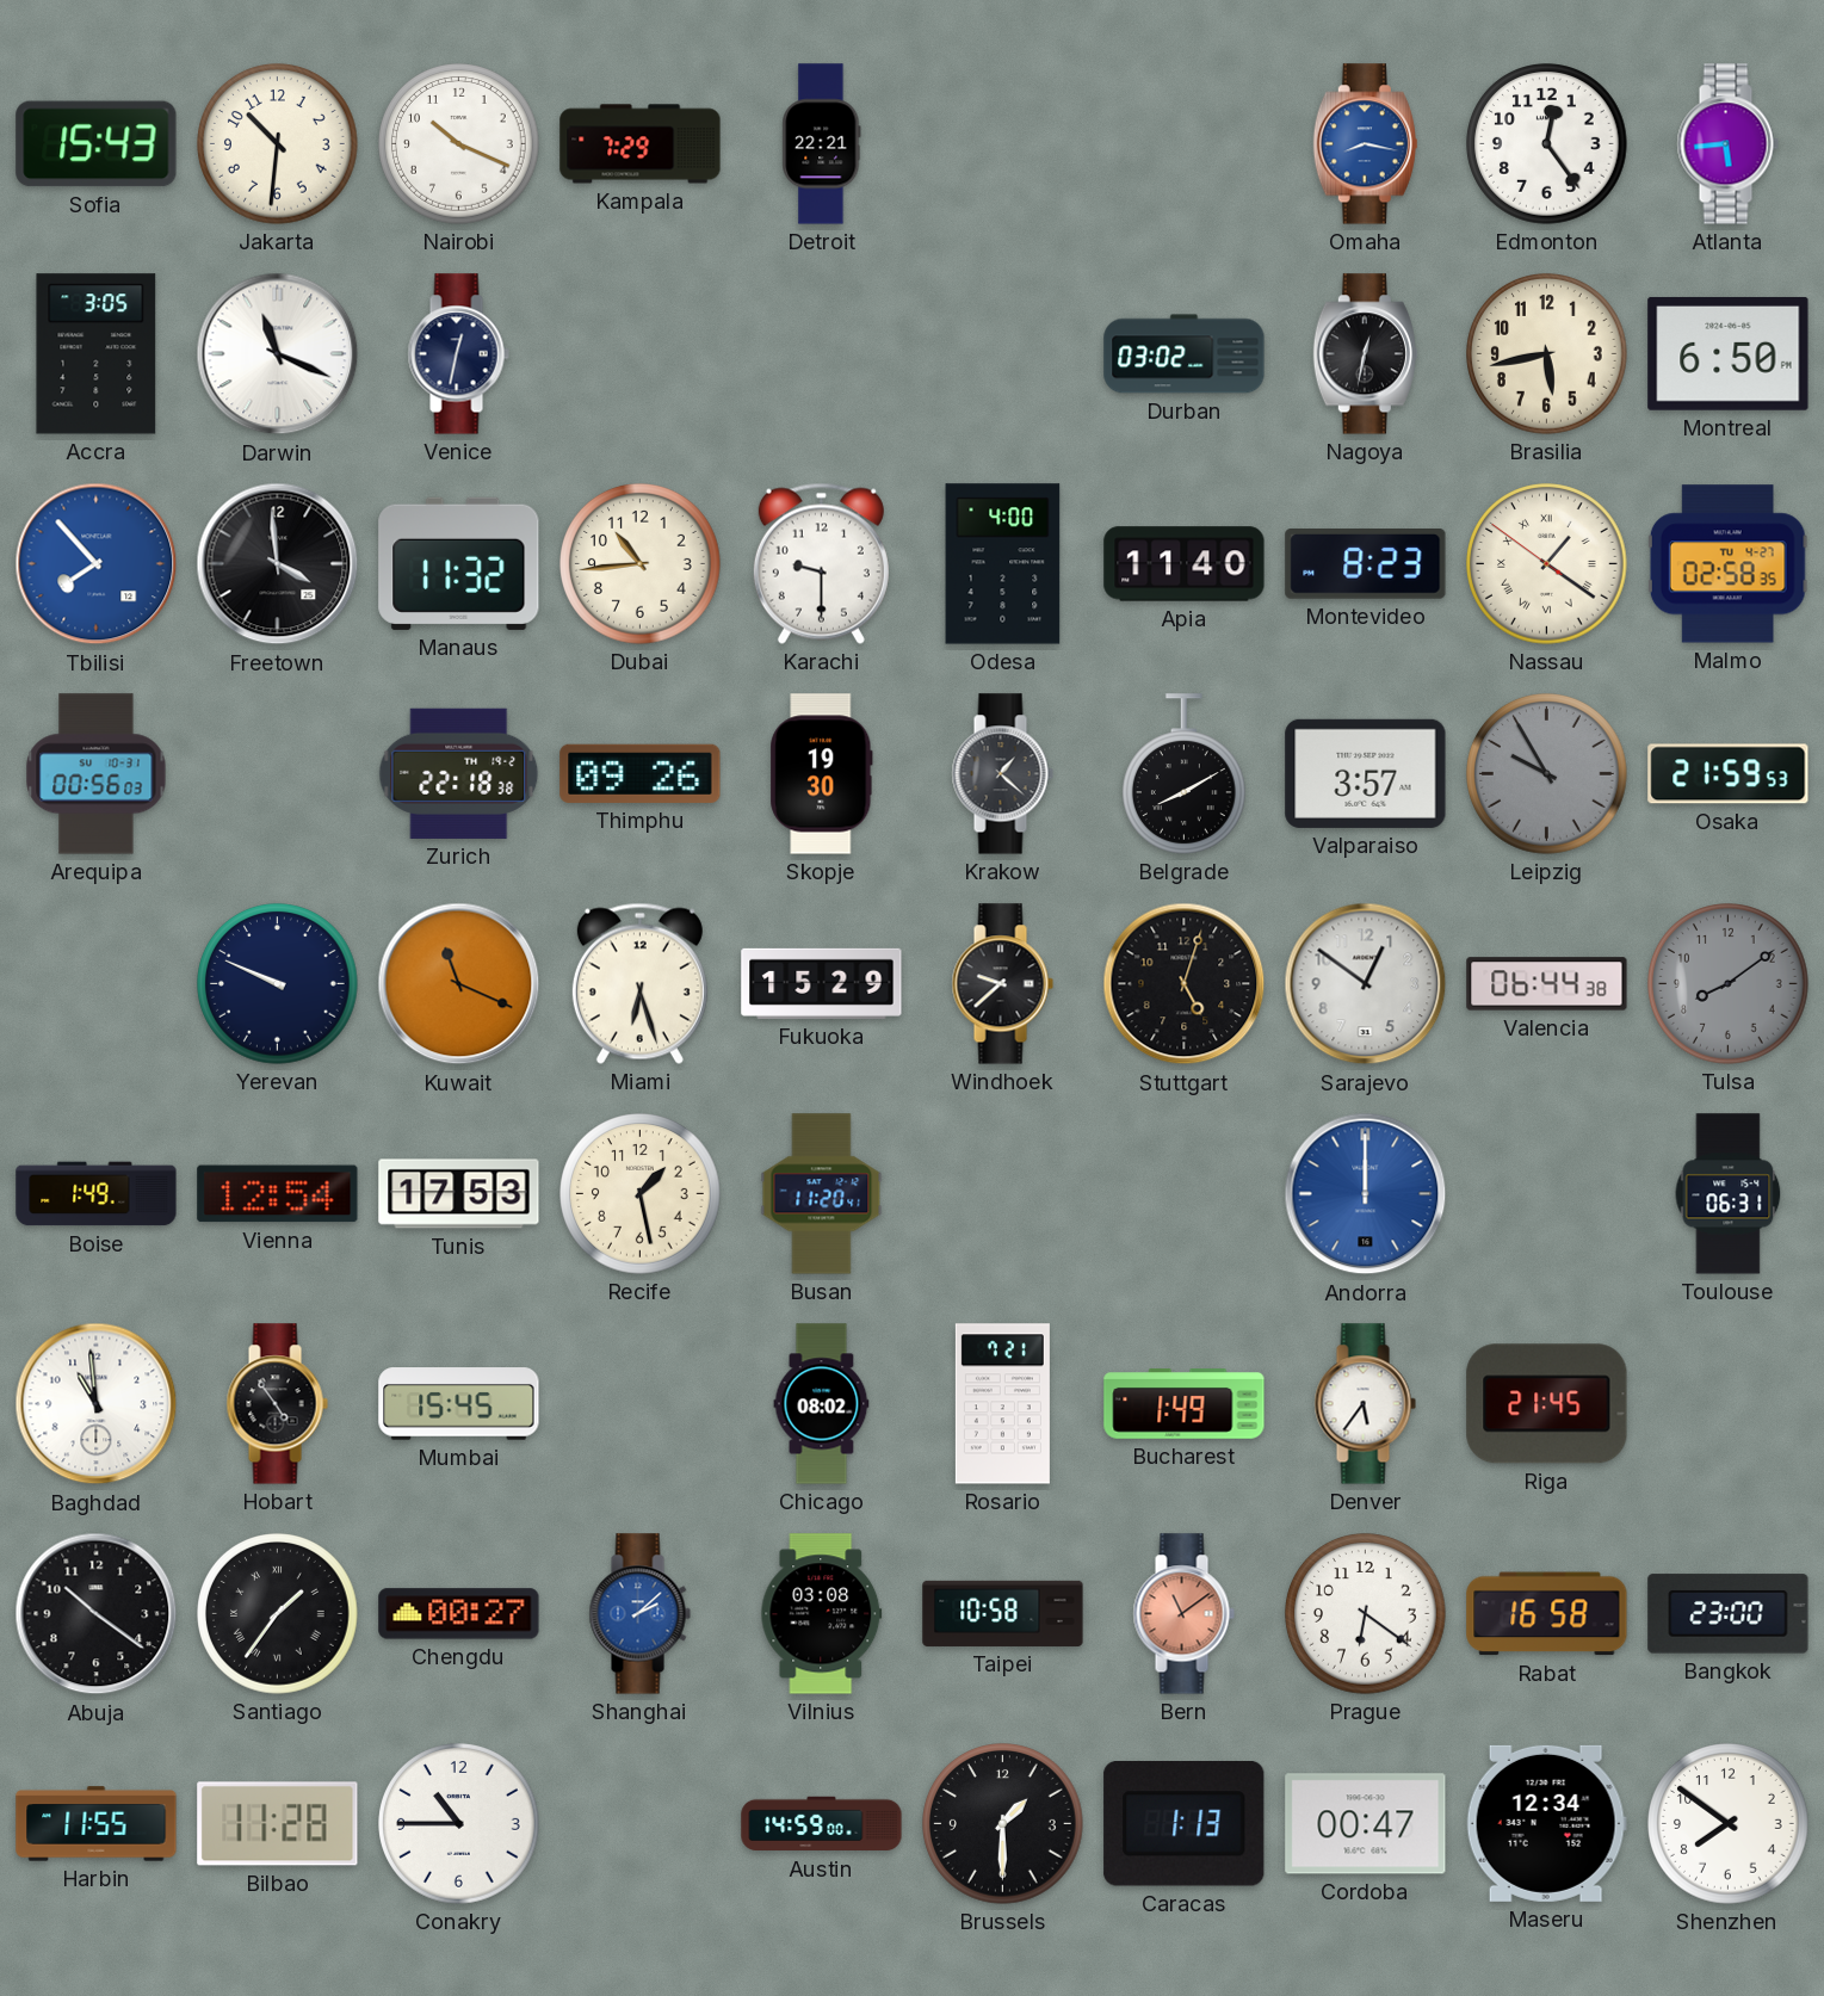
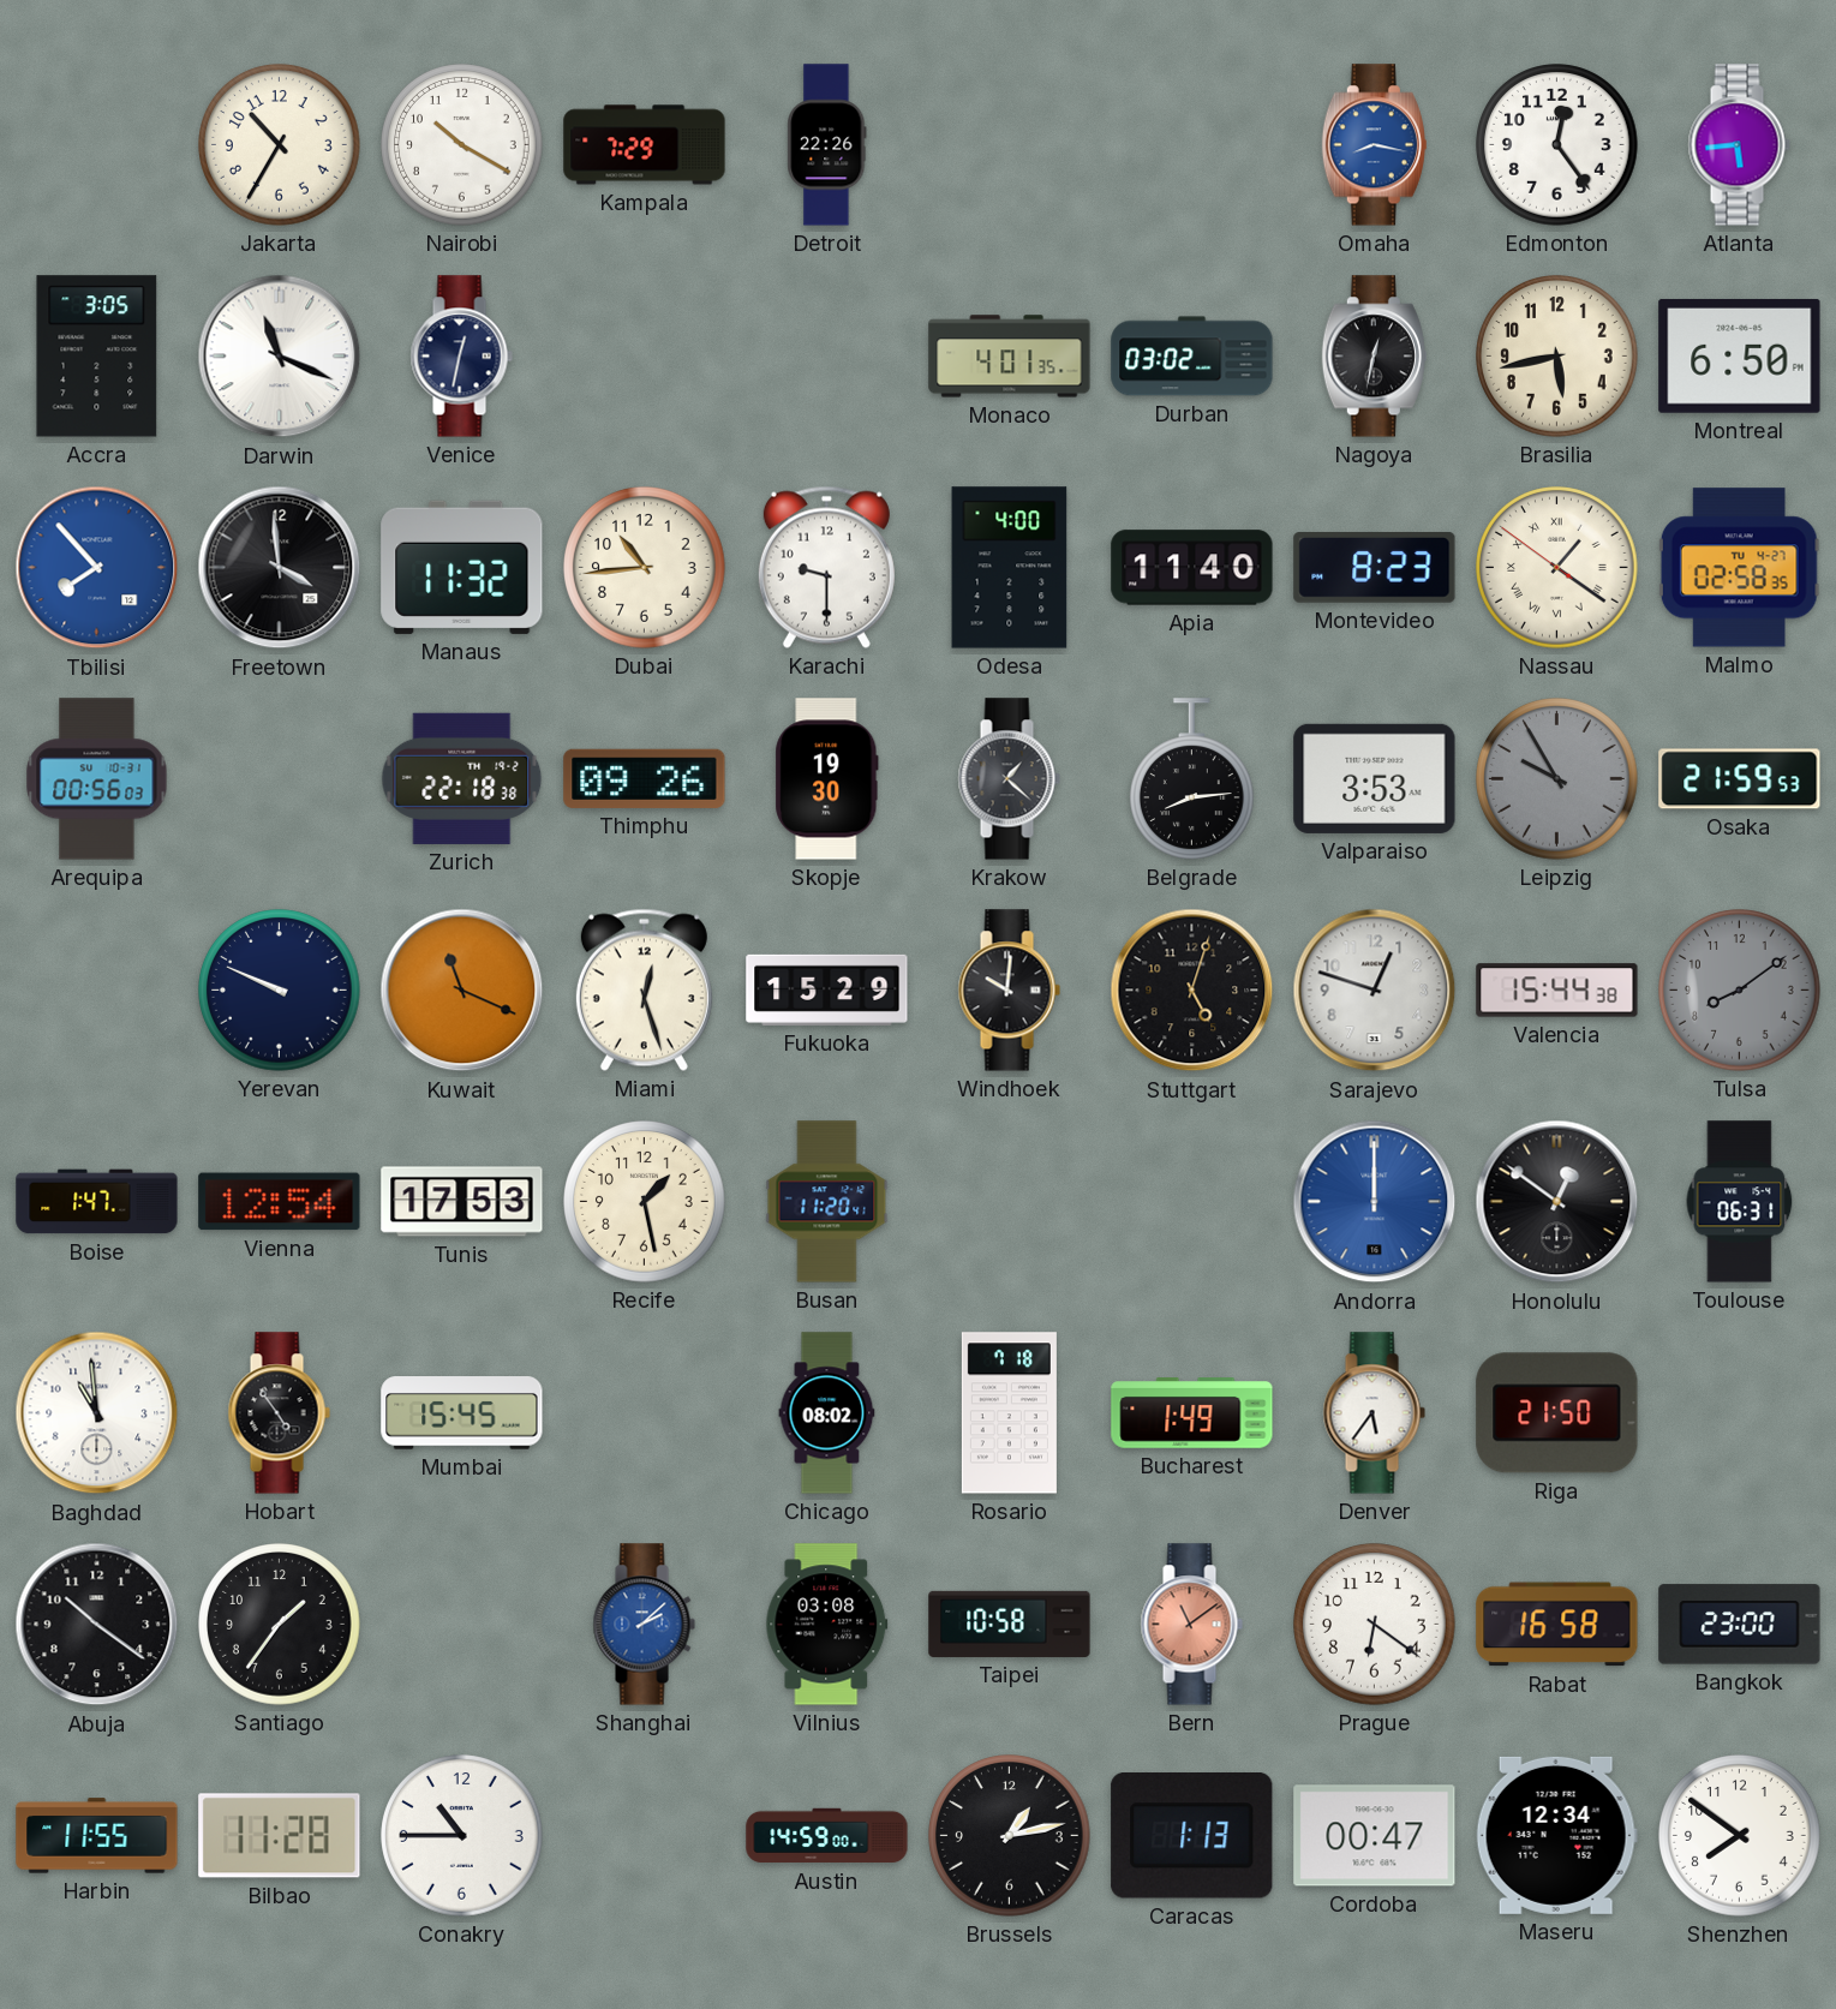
Sofia: 15:43 -> none
Jakarta: 10:31 -> 10:35
Nairobi: 10:19 -> 10:20
Detroit: 22:21 -> 22:26
Monaco: none -> 4:01
Belgrade: 8:10 -> 8:14
Valparaiso: 3:57 -> 3:53
Miami: 6:27 -> 12:27
Windhoek: 9:38 -> 10:01
Sarajevo: 12:51 -> 12:48
Valencia: 06:44 -> 15:44
Boise: 1:49 -> 1:47
Honolulu: none -> 12:51
Rosario: 7:21 -> 7:18
Riga: 21:45 -> 21:50
Santiago numerals: Roman -> Arabic
Chengdu: 00:27 -> none
Brussels: 1:30 -> 1:13
